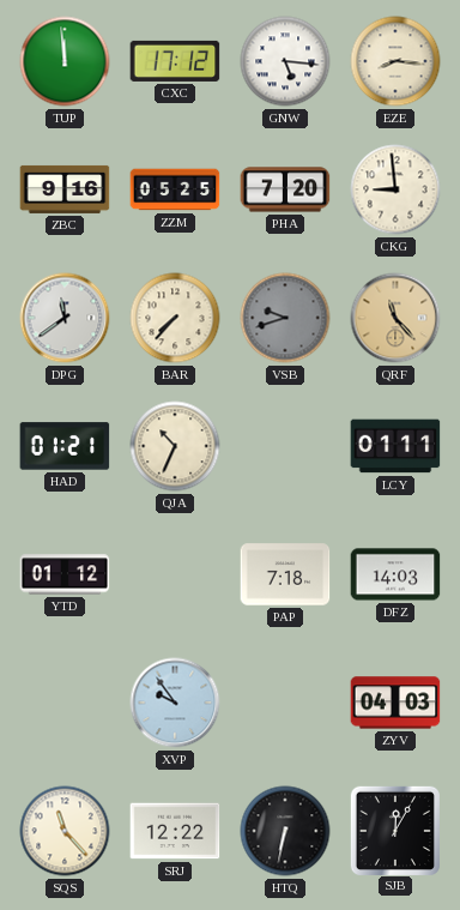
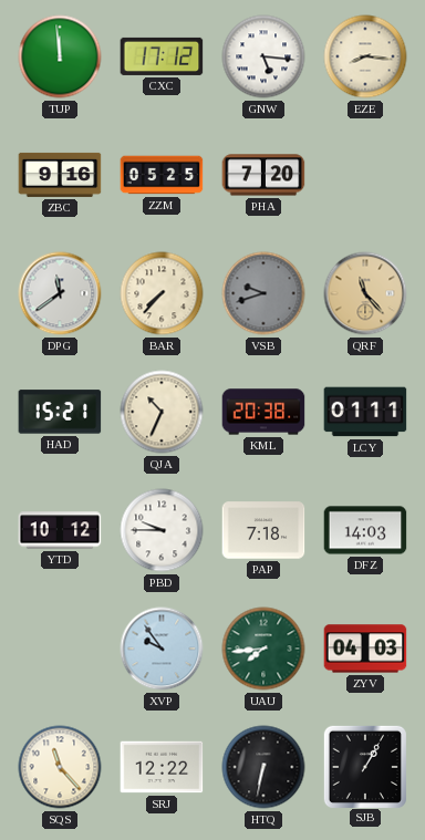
CKG: 8:59 -> none
HAD: 01:21 -> 15:21
KML: none -> 20:38
YTD: 01:12 -> 10:12
PBD: none -> 9:45
UAU: none -> 7:44
SJB: 12:05 -> 1:05
